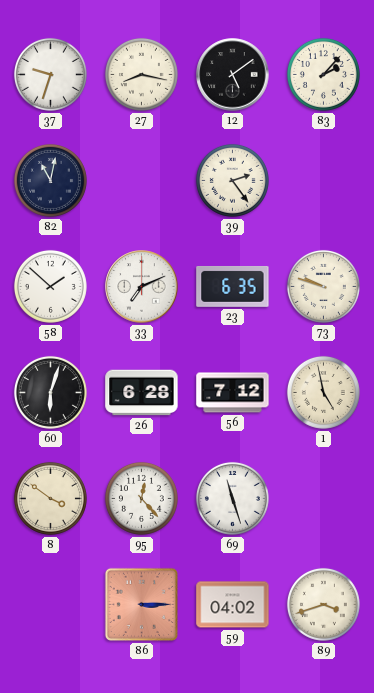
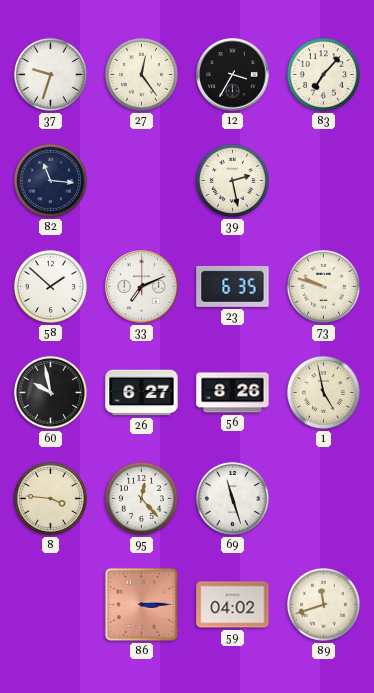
27: 8:17 -> 12:24
12: 5:09 -> 3:35
83: 2:07 -> 7:07
82: 11:02 -> 11:16
39: 2:24 -> 2:28
60: 6:03 -> 9:58
26: 6:28 -> 6:27
56: 7:12 -> 8:26
8: 3:51 -> 3:46
89: 3:42 -> 11:42
